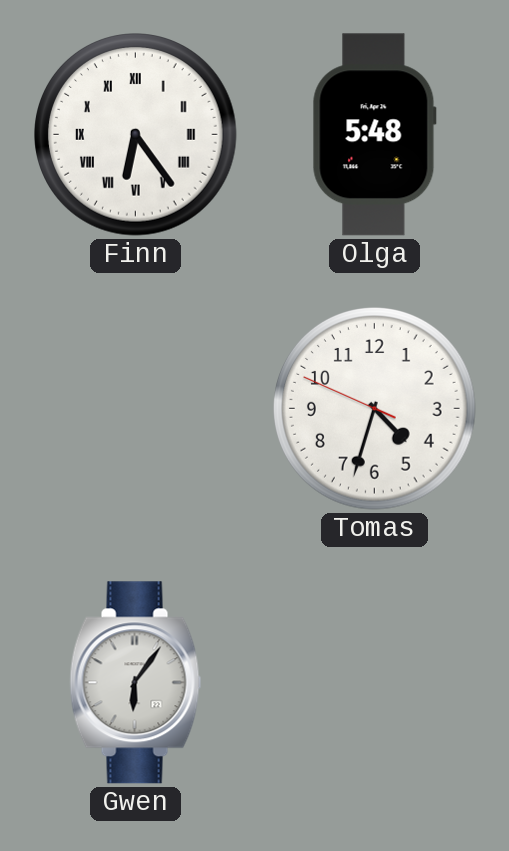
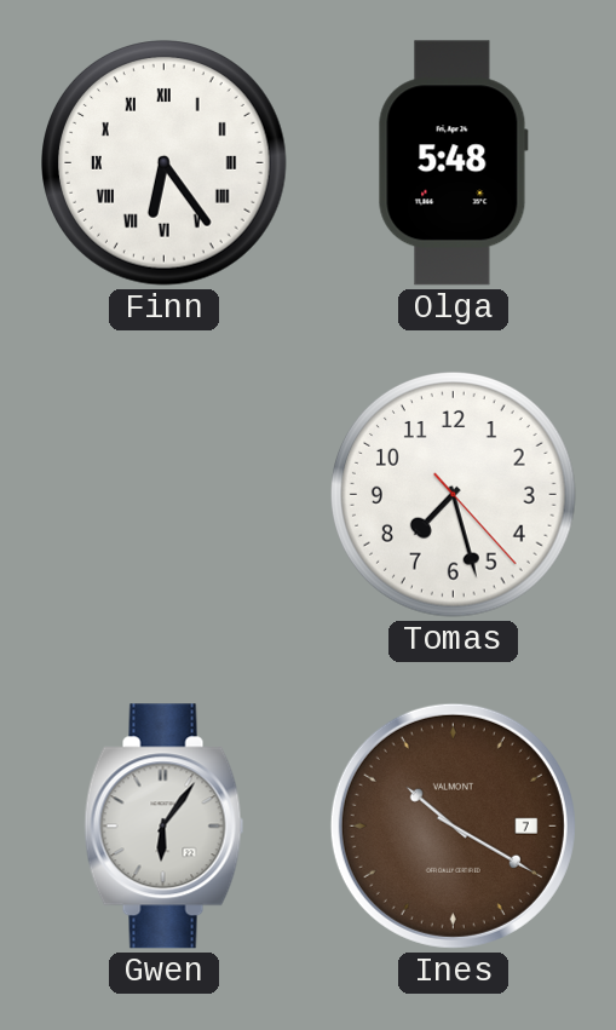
Tomas: 4:32 -> 7:27
Ines: none -> 10:20
